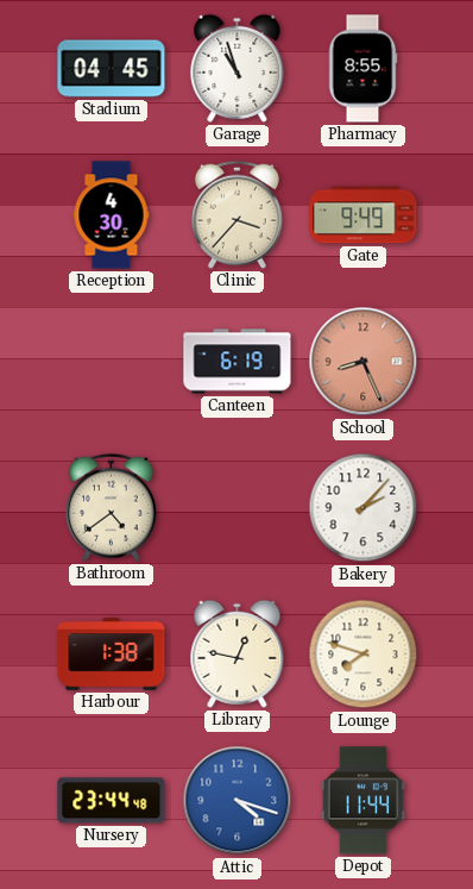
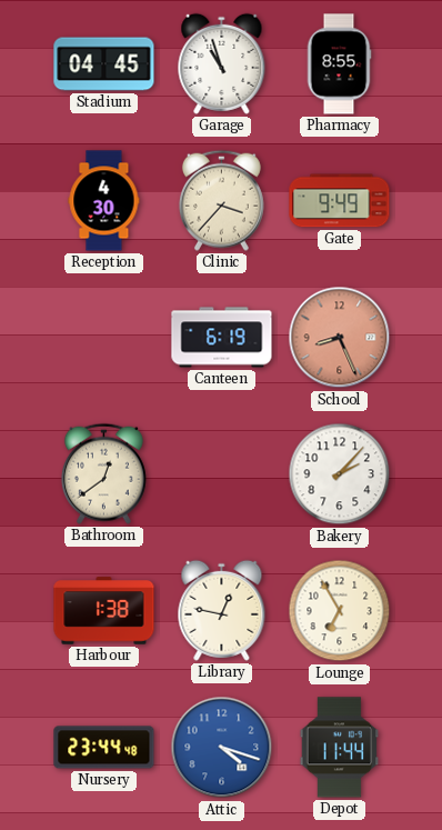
Bathroom: 4:39 -> 12:39
Lounge: 7:48 -> 6:55
